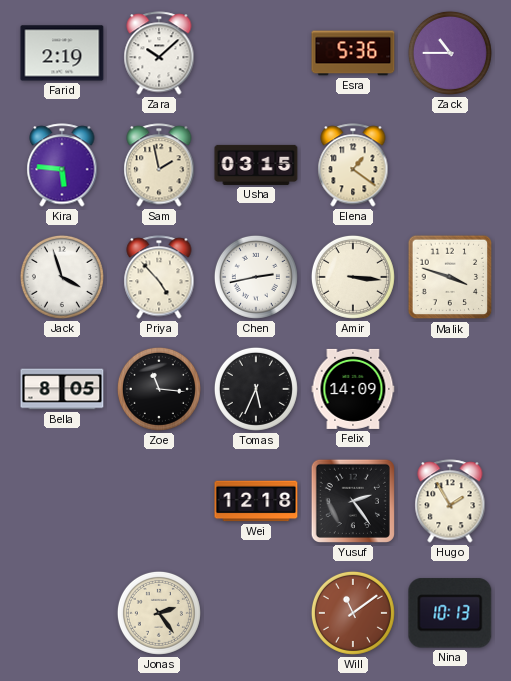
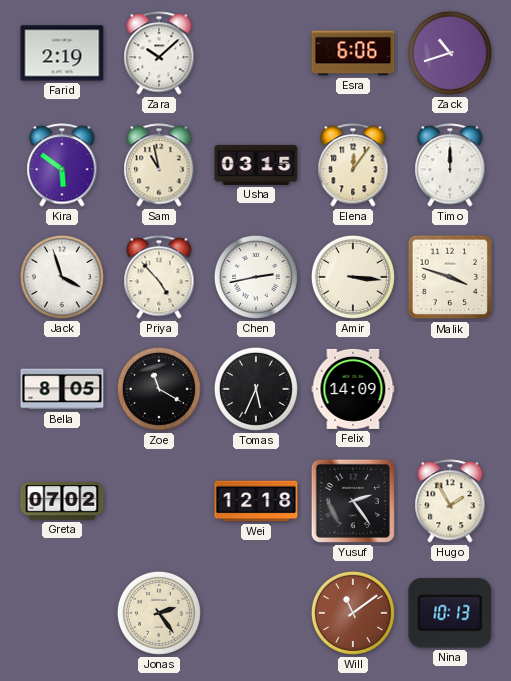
Esra: 5:36 -> 6:06
Zack: 10:45 -> 10:42
Kira: 5:46 -> 5:51
Sam: 1:58 -> 10:58
Elena: 1:21 -> 12:06
Timo: none -> 12:00
Zoe: 11:16 -> 11:20
Greta: none -> 07:02
